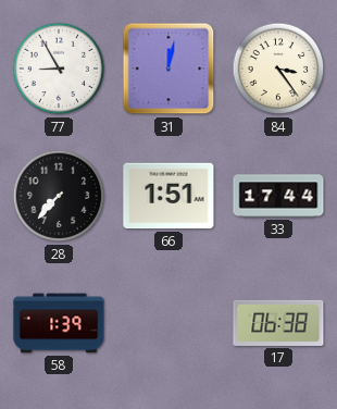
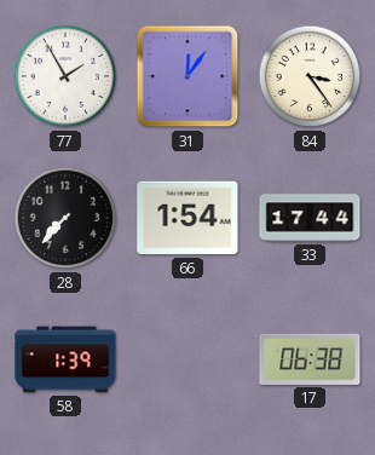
77: 8:55 -> 1:55
31: 12:02 -> 12:06
66: 1:51 -> 1:54
